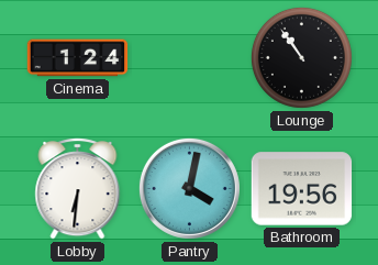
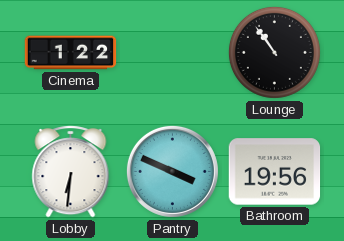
Cinema: 1:24 -> 1:22
Pantry: 4:02 -> 3:49
